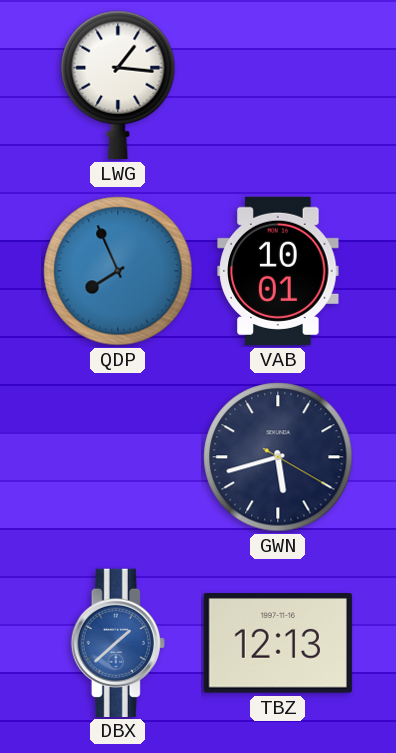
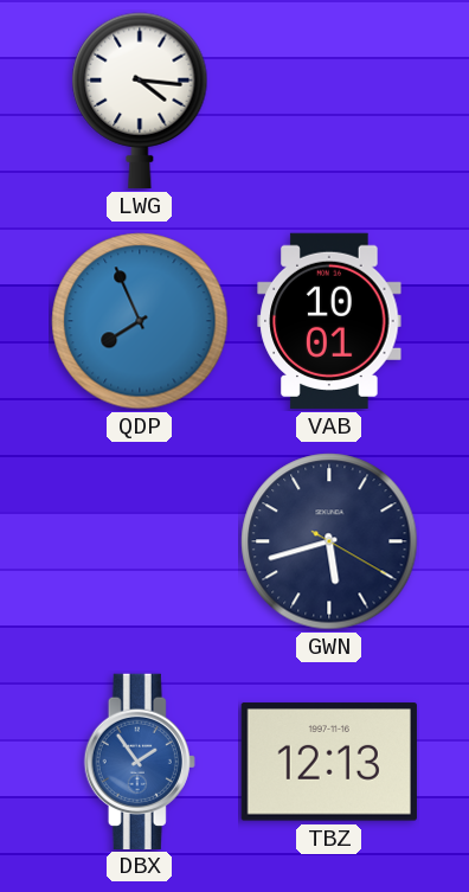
LWG: 1:16 -> 4:16
DBX: 1:38 -> 1:54
